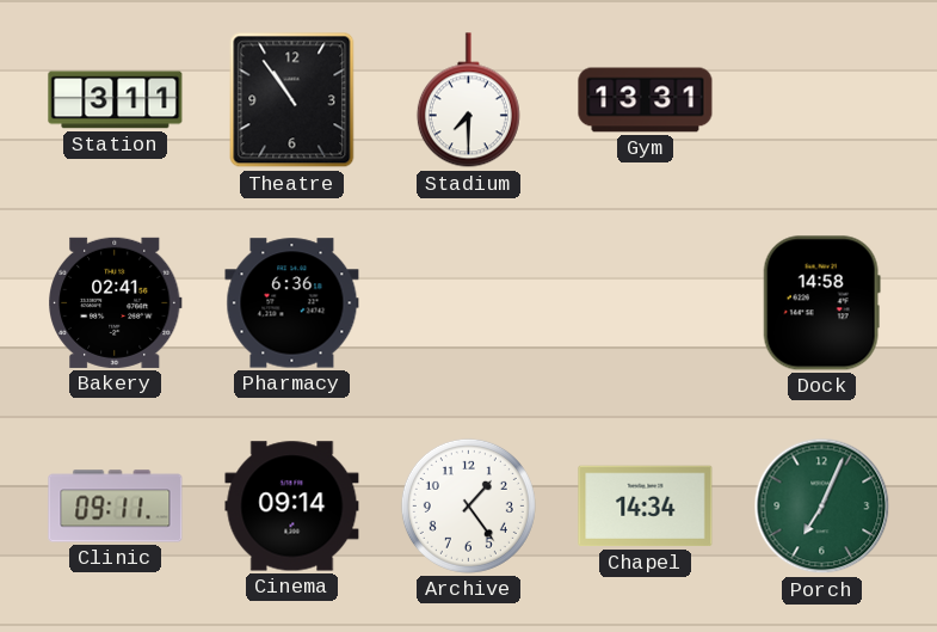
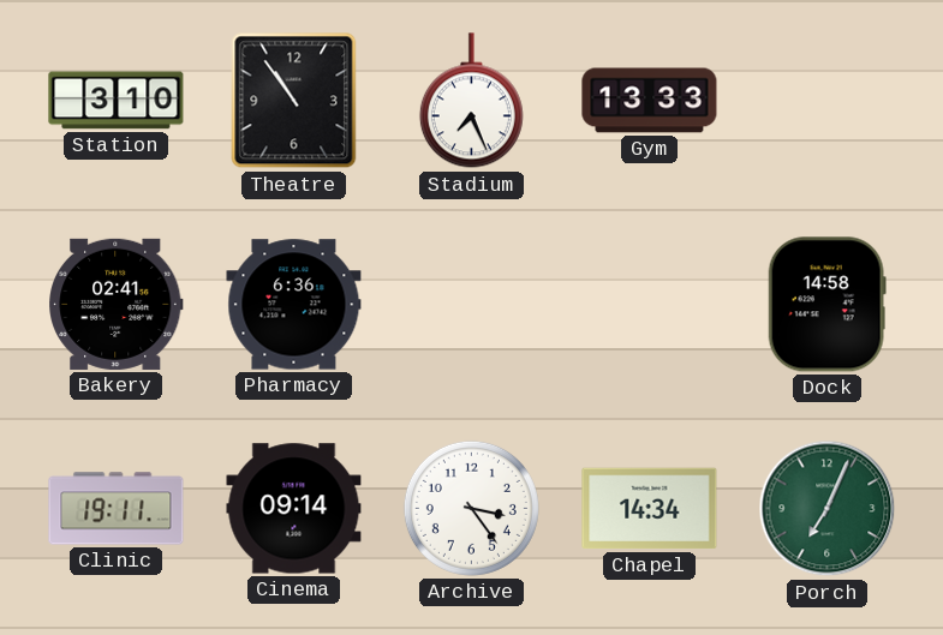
Station: 3:11 -> 3:10
Stadium: 7:30 -> 7:26
Gym: 13:31 -> 13:33
Clinic: 09:11 -> 19:11
Archive: 1:24 -> 3:24
